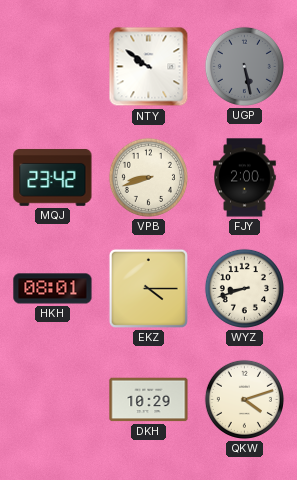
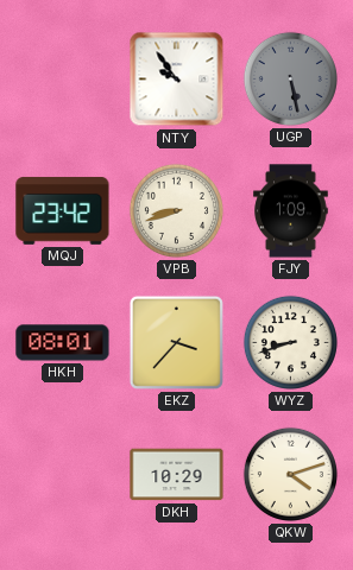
NTY: 9:51 -> 9:54
FJY: 2:00 -> 1:09
EKZ: 4:15 -> 3:37
